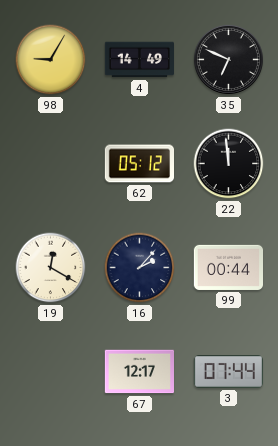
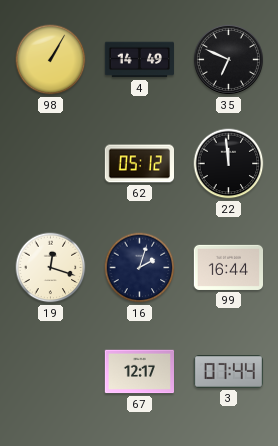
98: 9:05 -> 1:05
19: 12:20 -> 12:18
16: 2:07 -> 2:03
99: 00:44 -> 16:44
